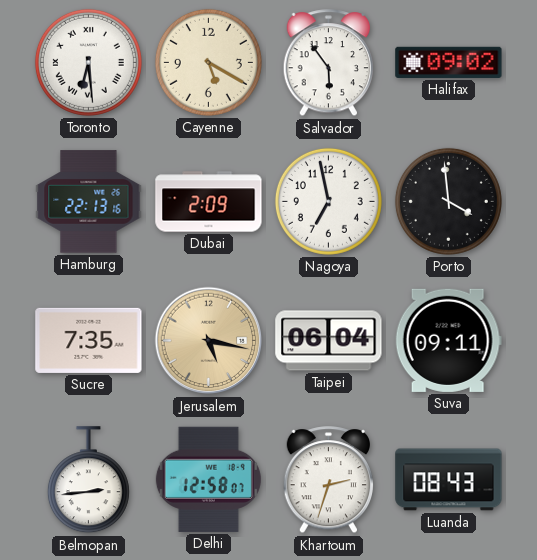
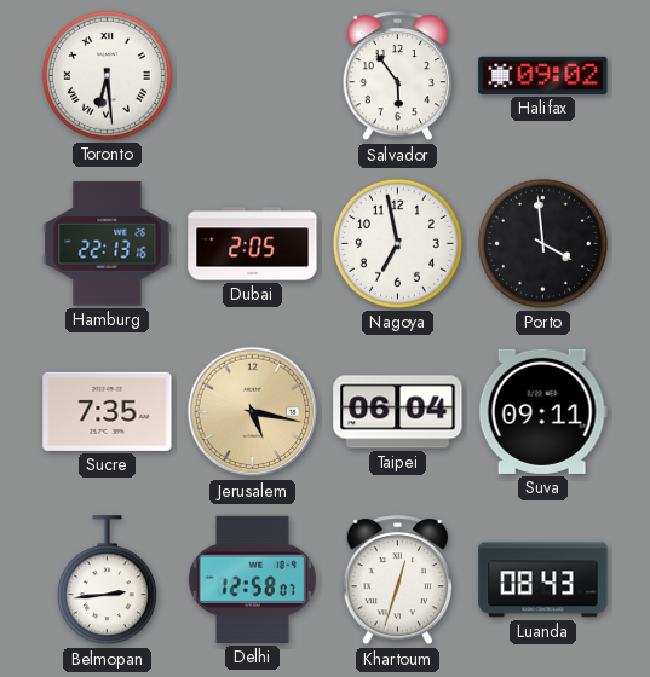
Cayenne: 5:20 -> none
Dubai: 2:09 -> 2:05
Khartoum: 2:33 -> 12:33
